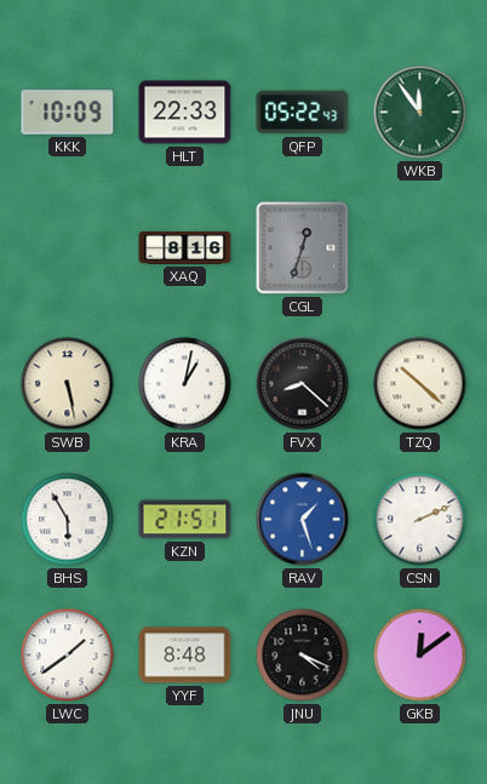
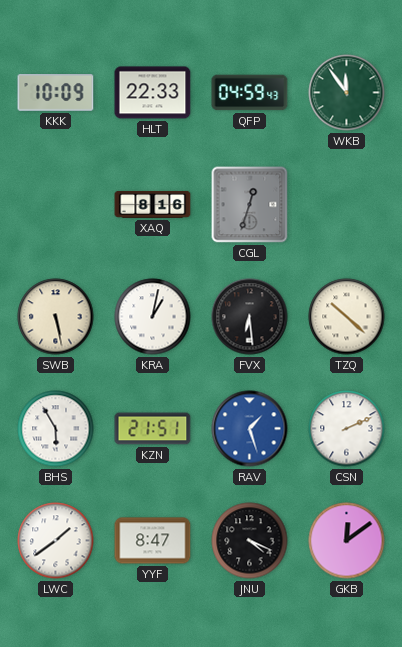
QFP: 05:22 -> 04:59
FVX: 8:22 -> 6:29
YYF: 8:48 -> 8:47
